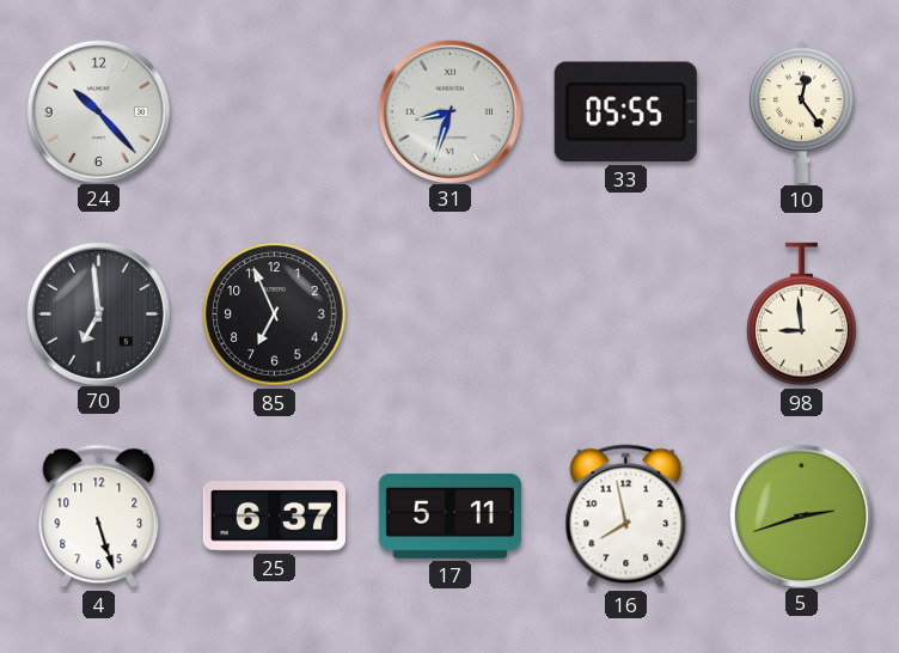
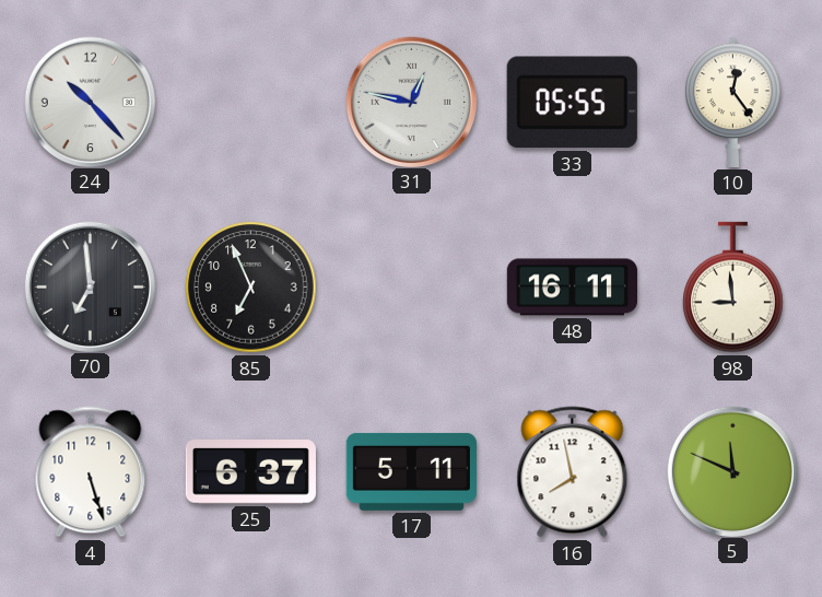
31: 8:33 -> 12:47
48: none -> 16:11
5: 2:42 -> 11:49
